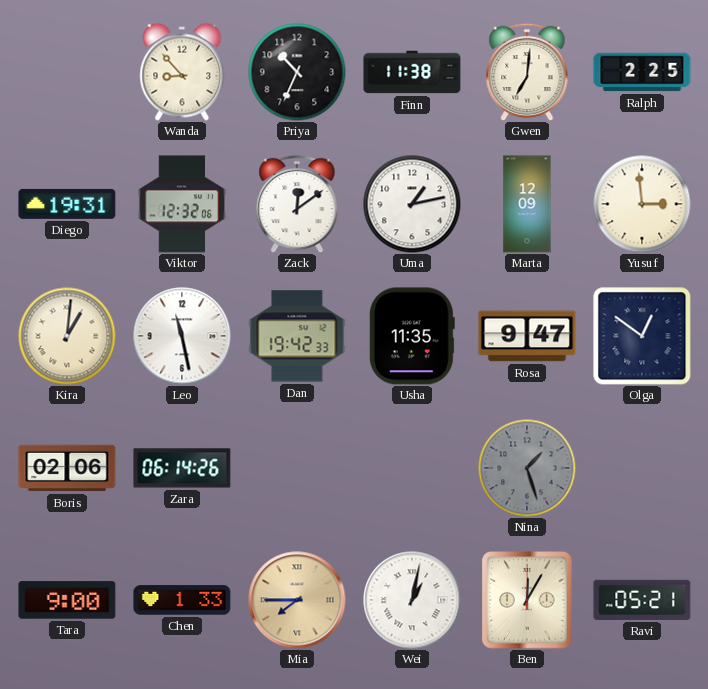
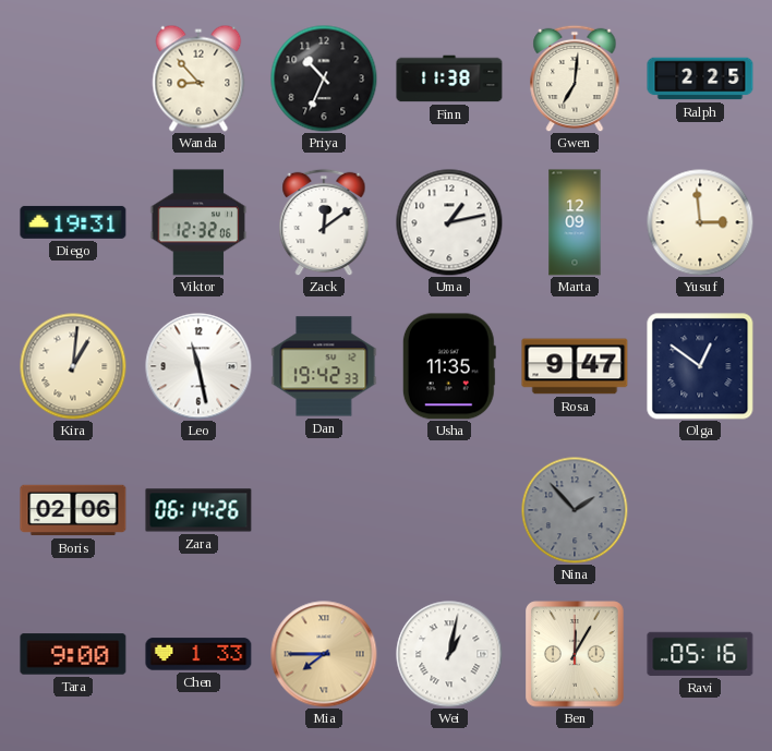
Nina: 1:27 -> 1:53
Ravi: 05:21 -> 05:16
